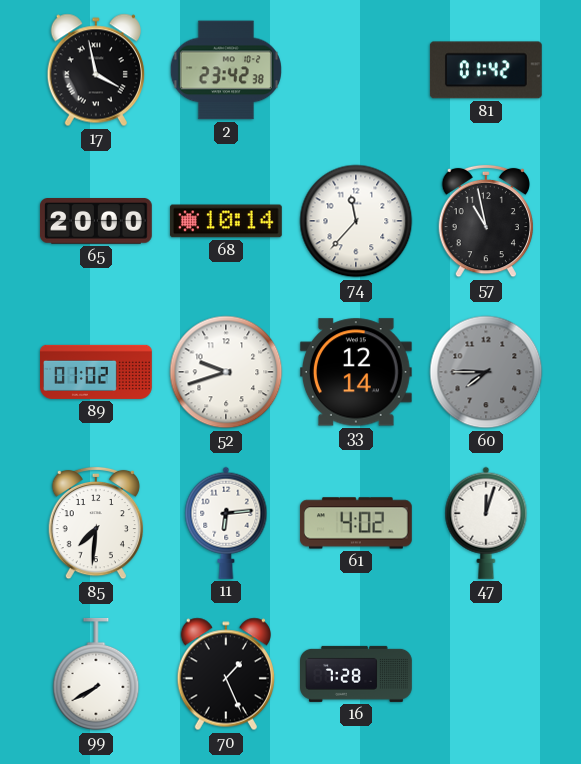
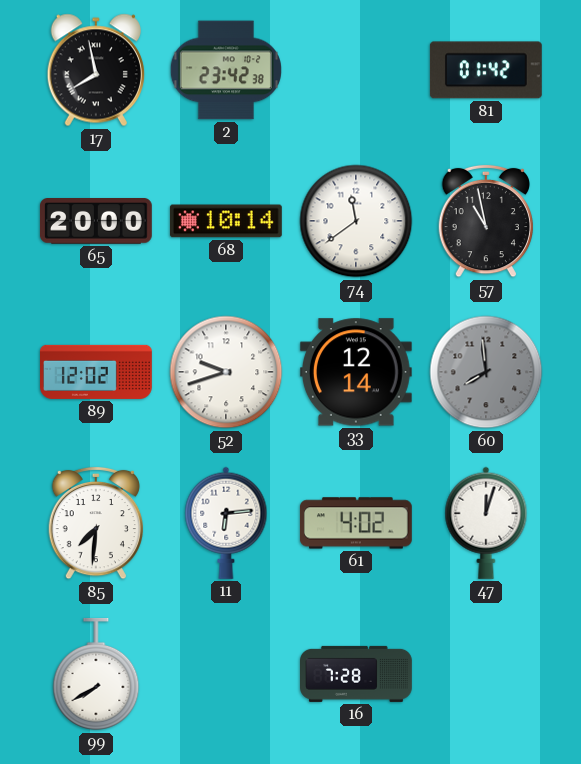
17: 3:58 -> 7:58
74: 11:37 -> 11:39
89: 01:02 -> 12:02
60: 7:45 -> 7:59
70: 1:26 -> none
